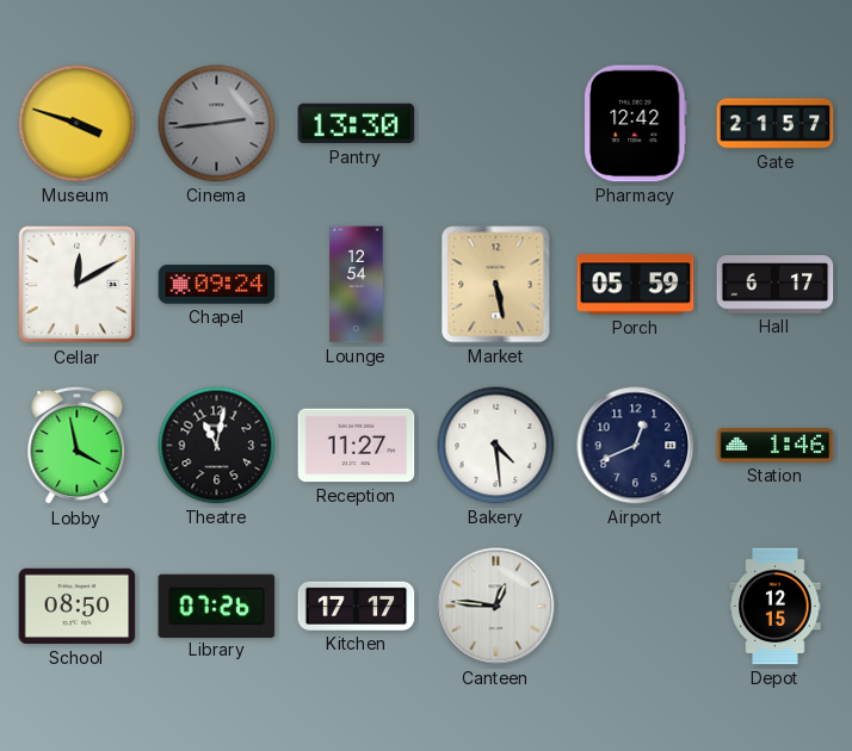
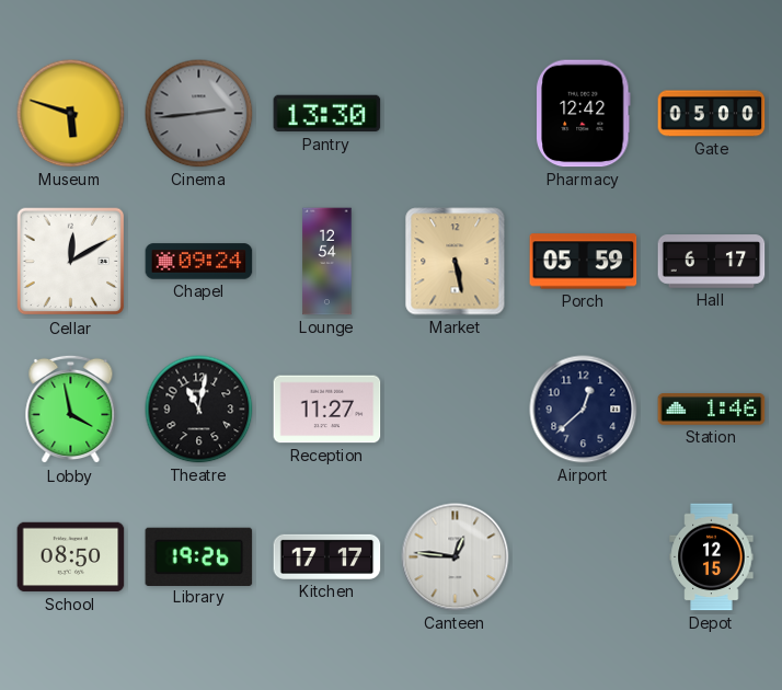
Museum: 3:48 -> 5:48
Gate: 21:57 -> 05:00
Bakery: 4:29 -> none
Airport: 12:41 -> 12:38
Library: 07:26 -> 19:26
